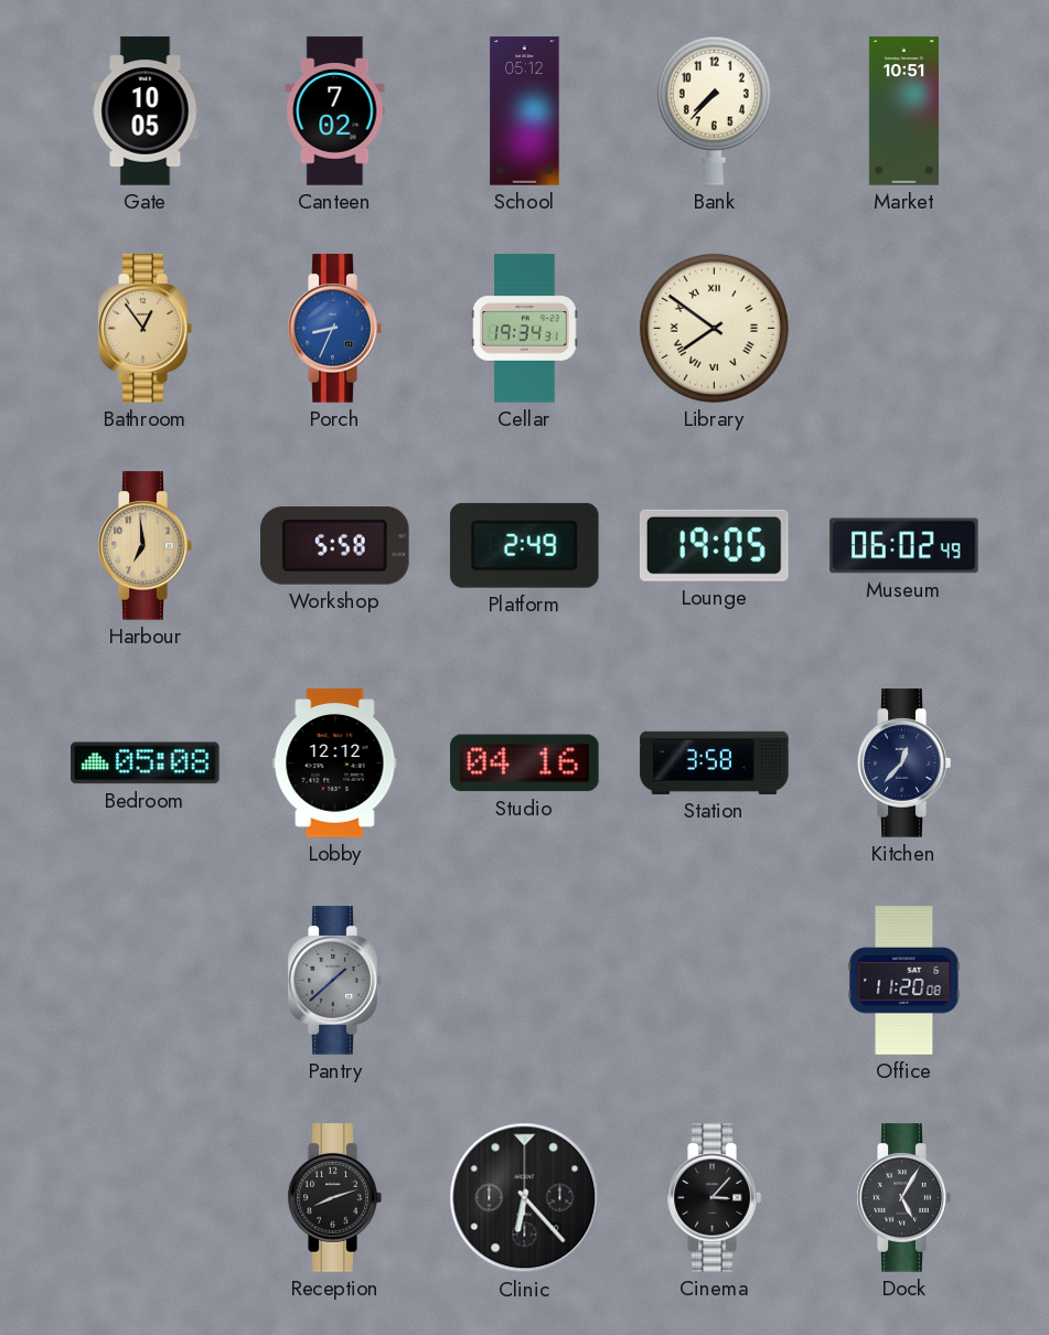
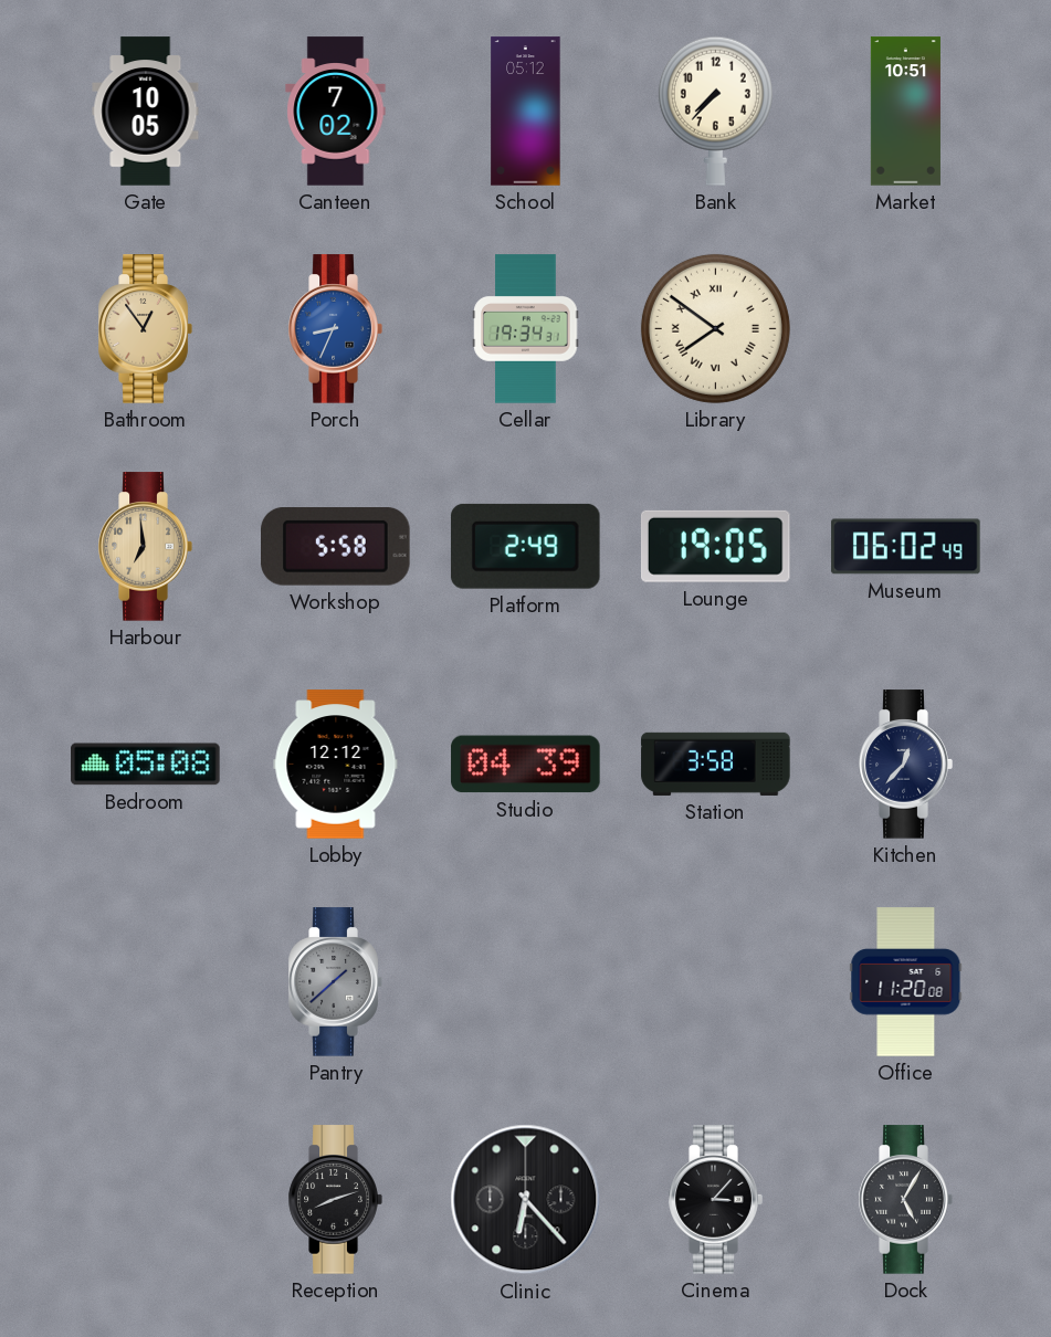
Studio: 04:16 -> 04:39
